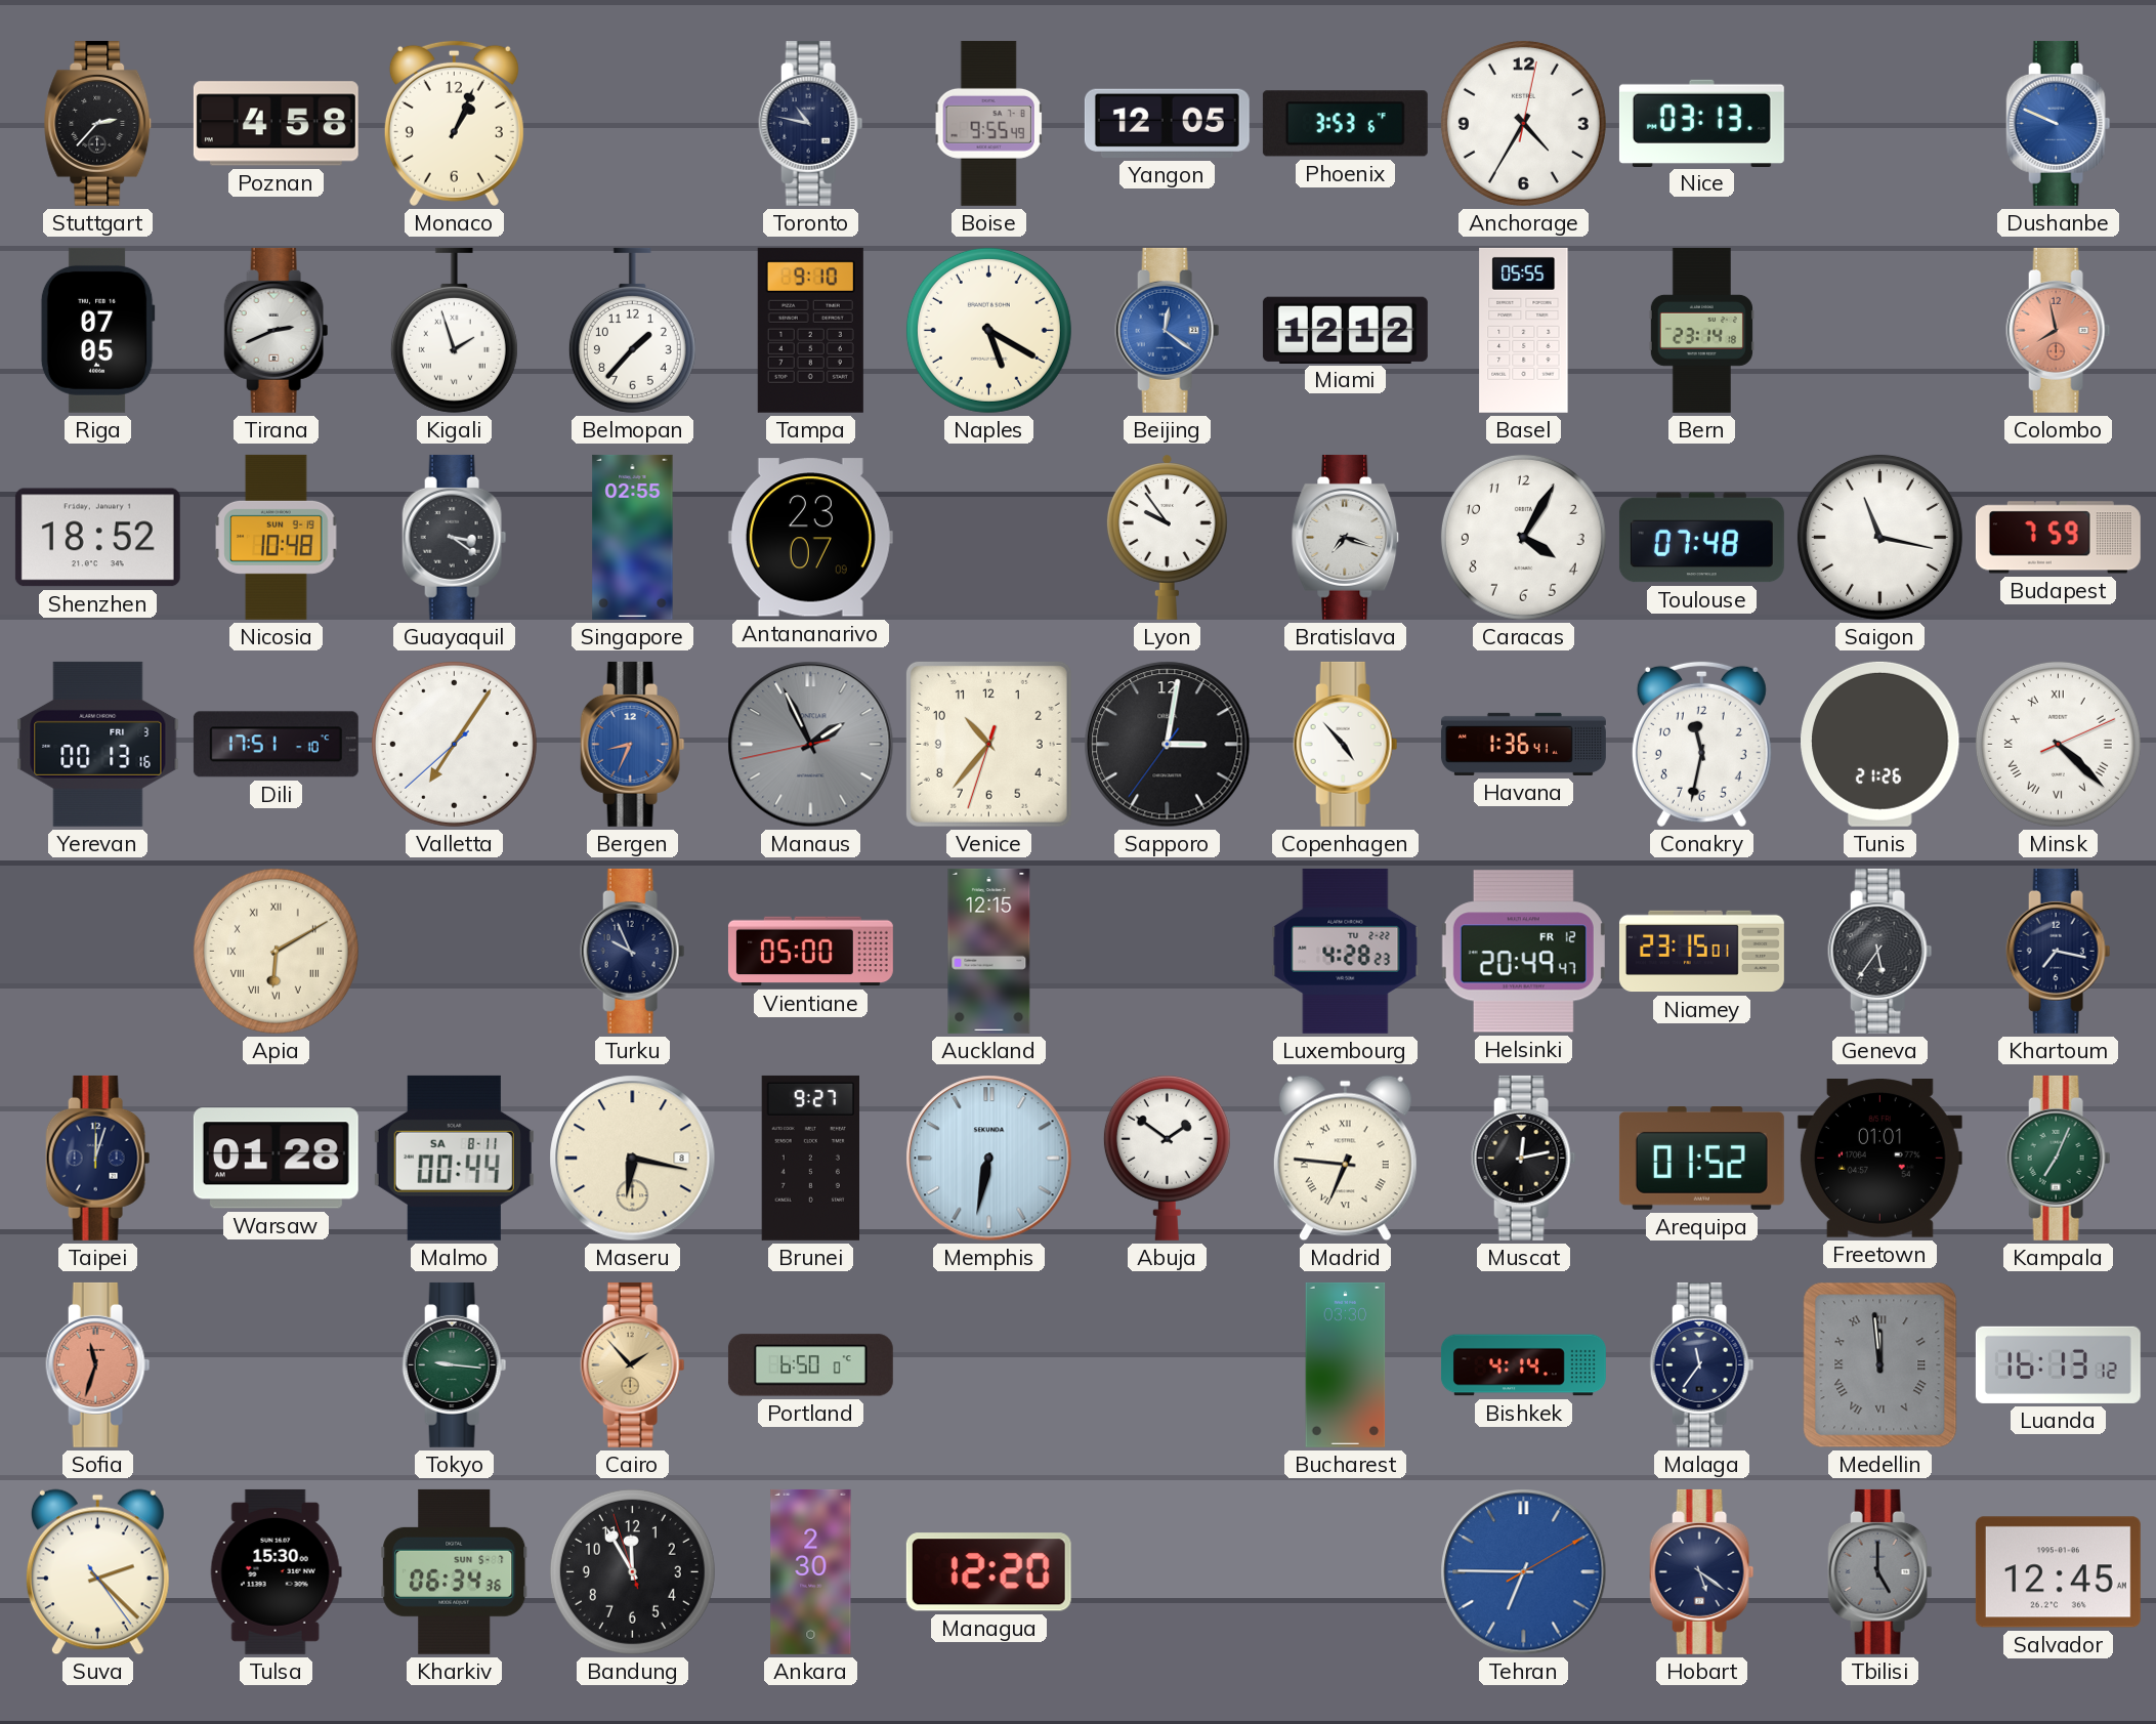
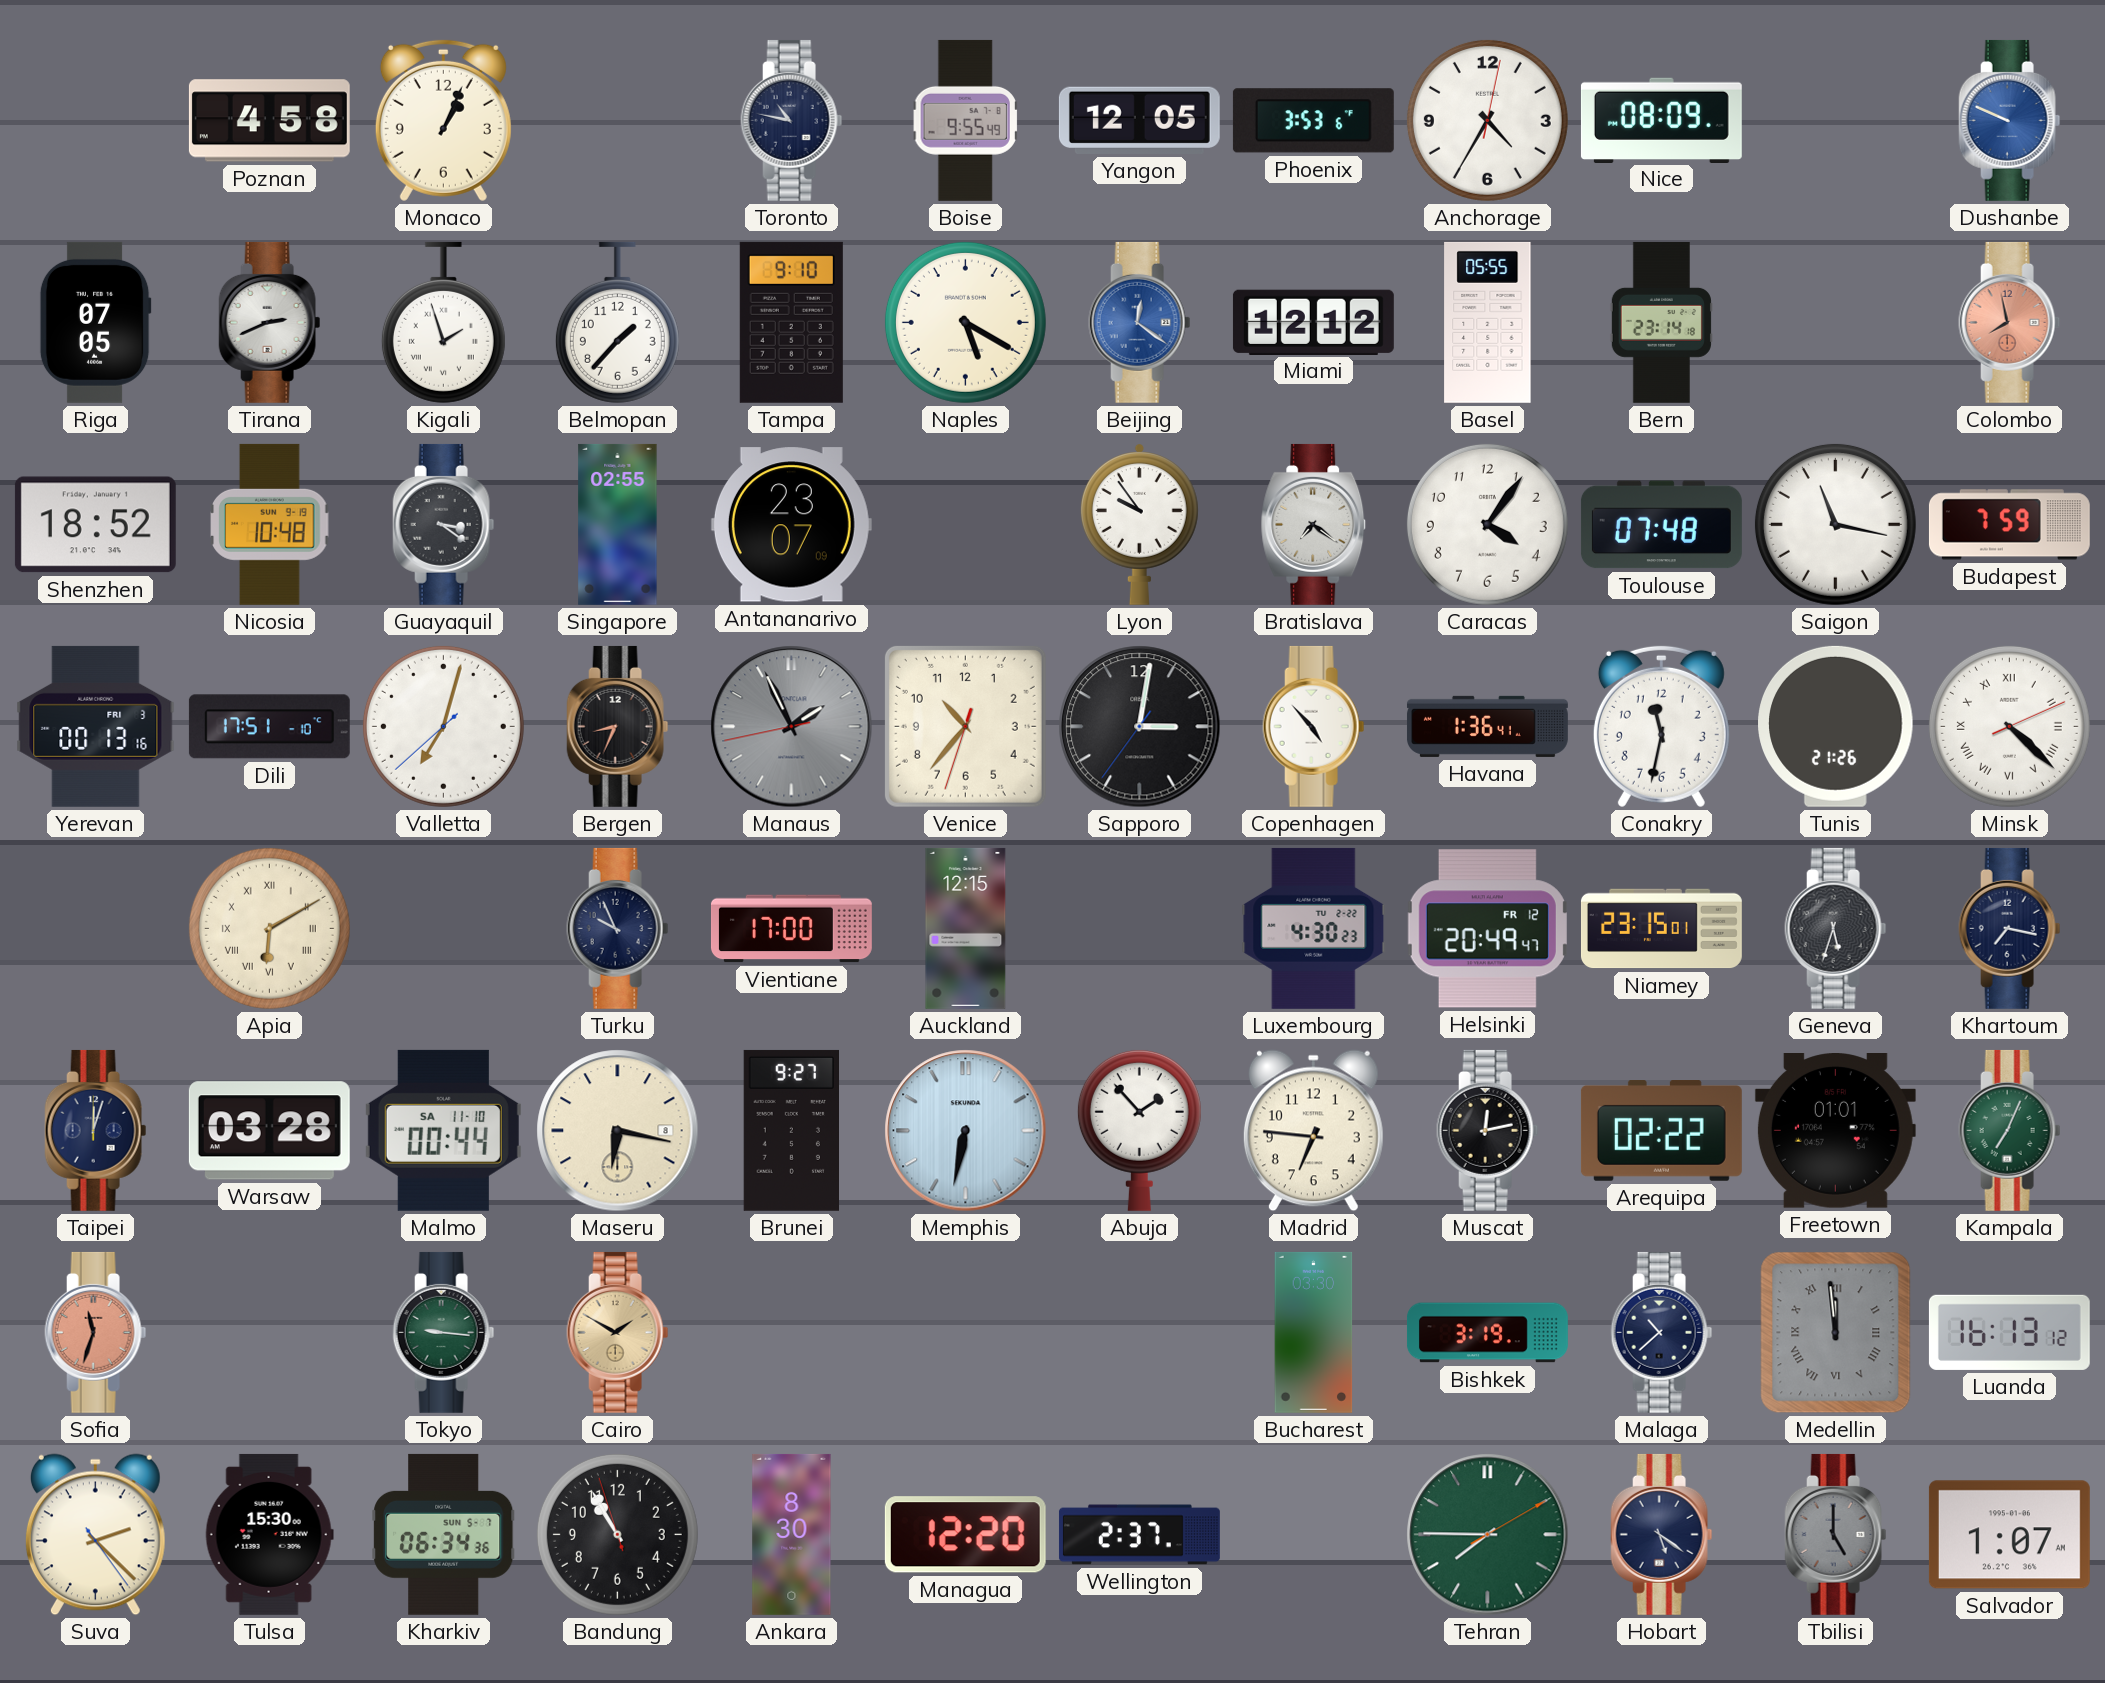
Stuttgart: 2:37 -> none
Nice: 03:13 -> 08:09
Bratislava: 7:18 -> 7:21
Caracas: 4:05 -> 4:06
Valletta: 7:05 -> 7:02
Bergen dial: blue -> black
Vientiane: 05:00 -> 17:00
Luxembourg: 4:28 -> 4:30
Geneva: 5:36 -> 5:33
Warsaw: 01:28 -> 03:28
Malmo date: SA 8-11 -> SA 11-10
Abuja: 1:51 -> 1:53
Madrid numerals: Roman -> Arabic
Arequipa: 01:52 -> 02:22
Cairo: 1:53 -> 1:50
Portland: 6:50 -> none
Bishkek: 4:14 -> 3:19
Malaga: 11:36 -> 10:38
Bandung: 11:54 -> 10:54
Ankara: 2:30 -> 8:30
Wellington: none -> 2:37
Tehran: 6:45 -> 7:45
Tehran dial: blue -> green
Salvador: 12:45 -> 1:07
